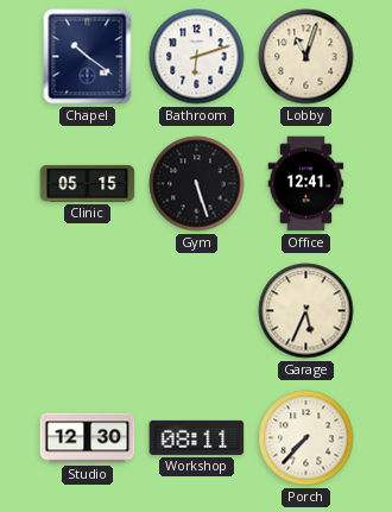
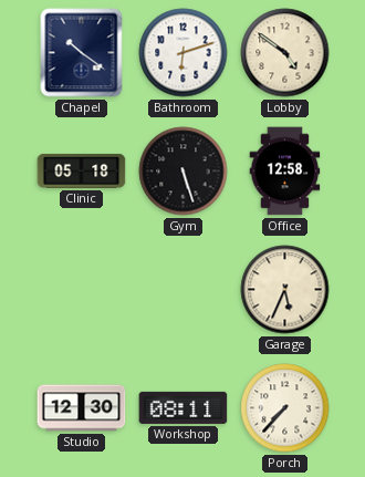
Lobby: 11:03 -> 4:51
Clinic: 05:15 -> 05:18
Office: 12:41 -> 12:58
